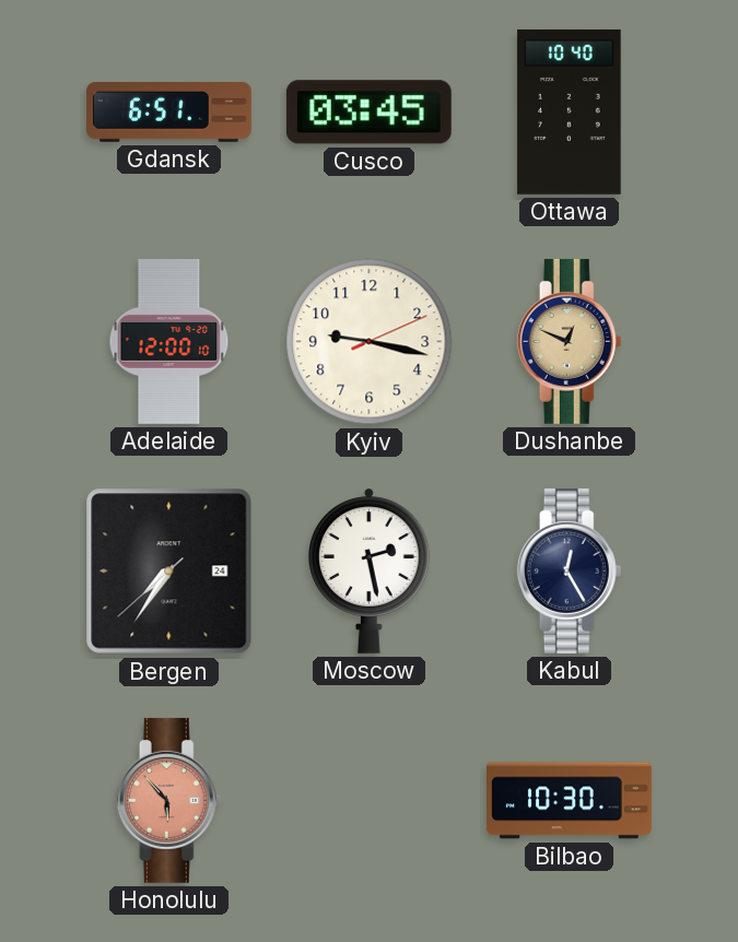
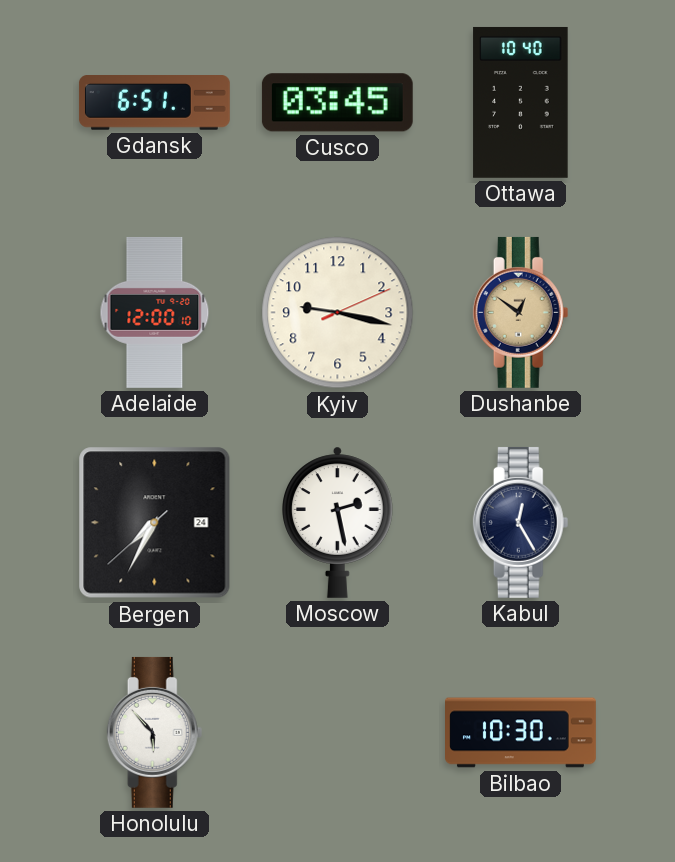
Dushanbe: 12:49 -> 12:51
Bergen: 7:35 -> 7:34
Honolulu dial: salmon -> white
